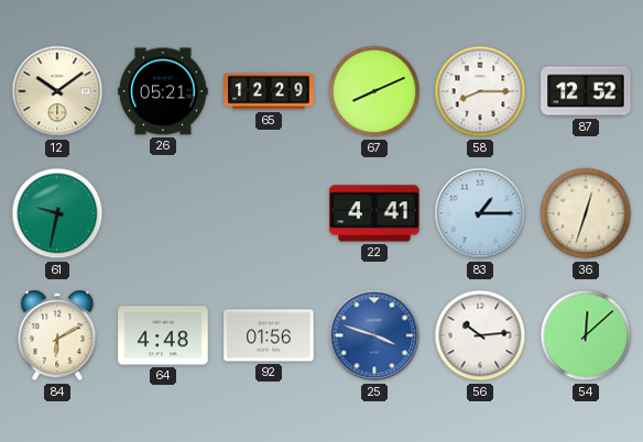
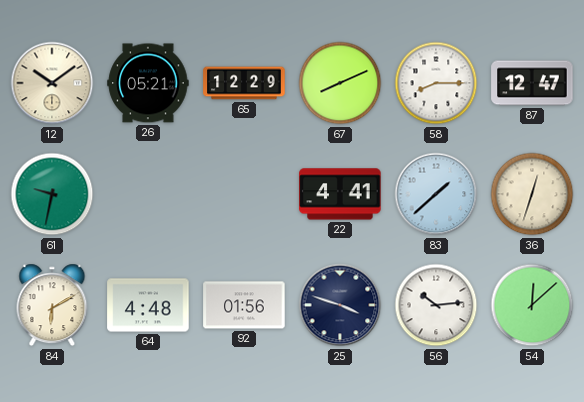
87: 12:52 -> 12:47
83: 1:15 -> 1:38
25 dial: blue -> navy
